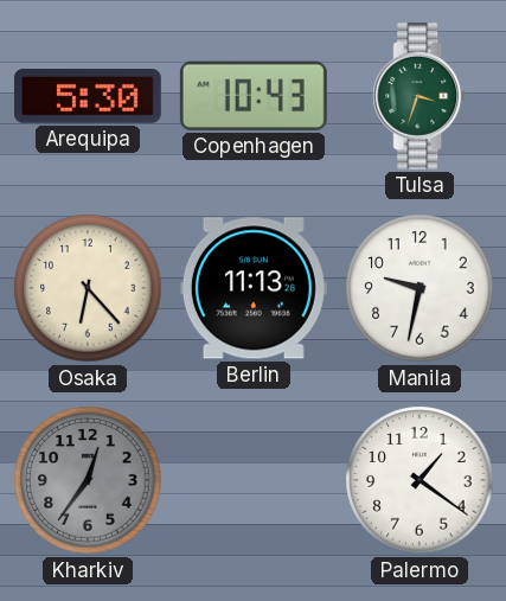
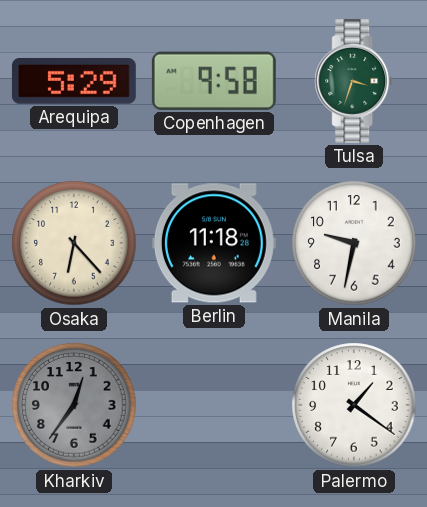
Arequipa: 5:30 -> 5:29
Copenhagen: 10:43 -> 9:58
Berlin: 11:13 -> 11:18
